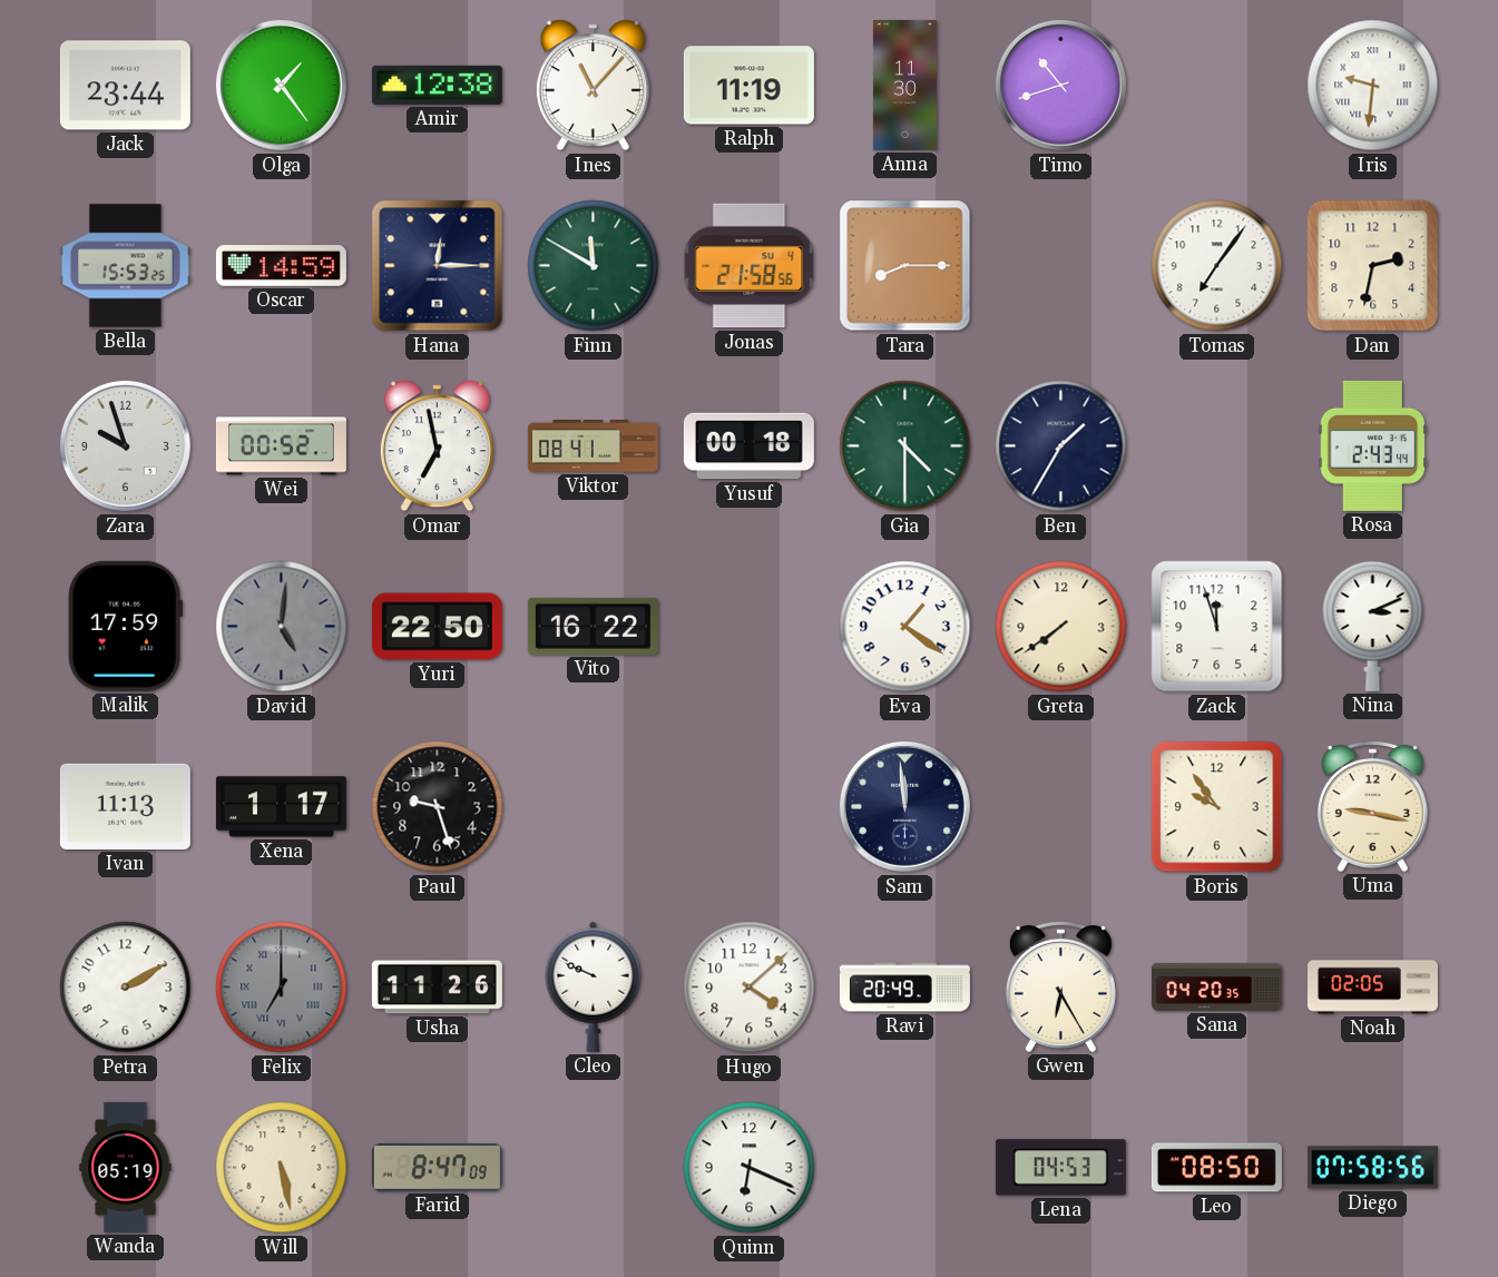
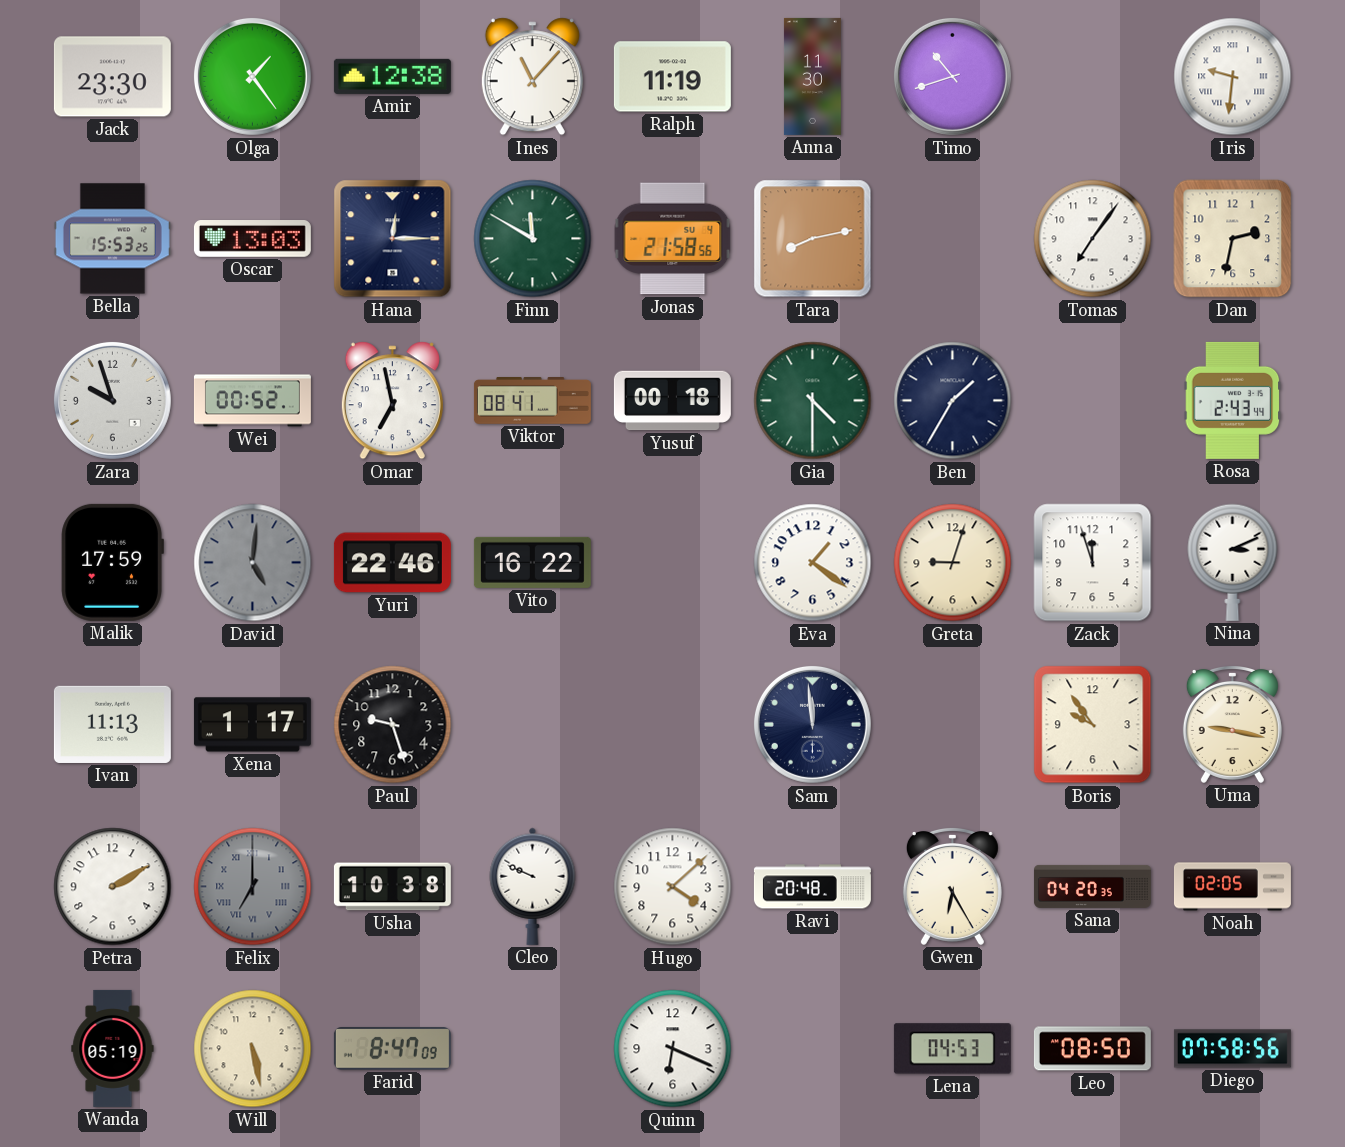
Jack: 23:44 -> 23:30
Oscar: 14:59 -> 13:03
Tara: 8:15 -> 8:13
Yuri: 22:50 -> 22:46
Greta: 7:39 -> 9:03
Usha: 11:26 -> 10:38
Ravi: 20:49 -> 20:48
